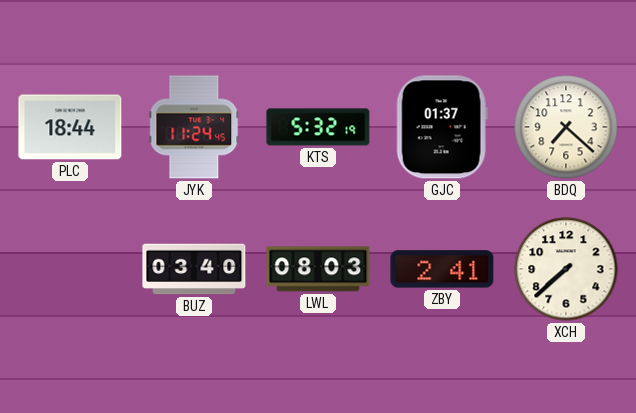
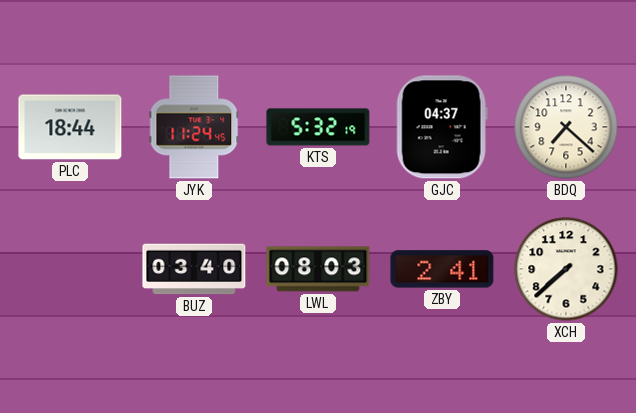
GJC: 01:37 -> 04:37
